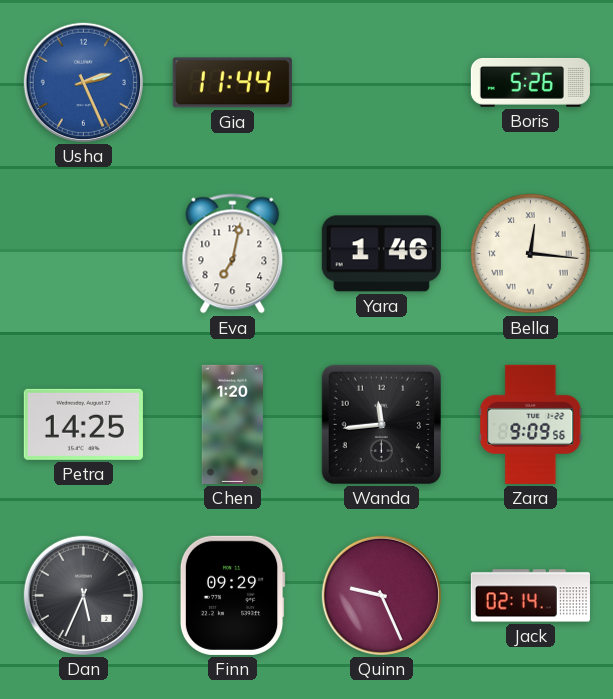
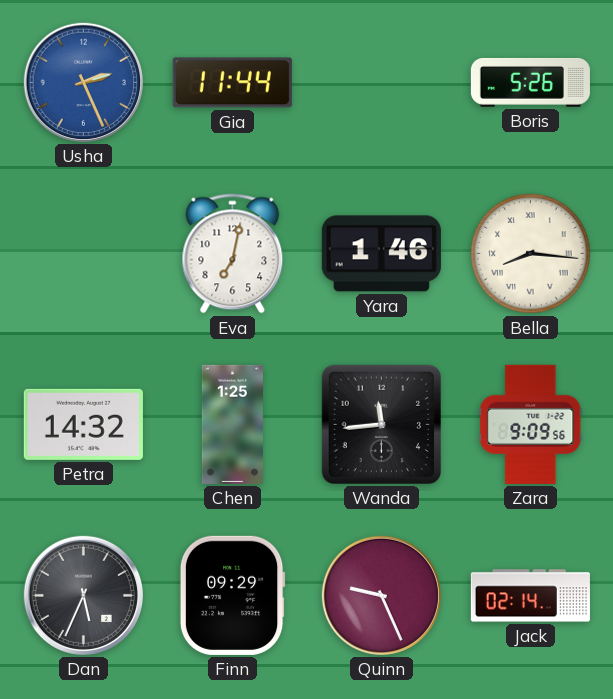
Bella: 12:16 -> 8:16
Petra: 14:25 -> 14:32
Chen: 1:20 -> 1:25
